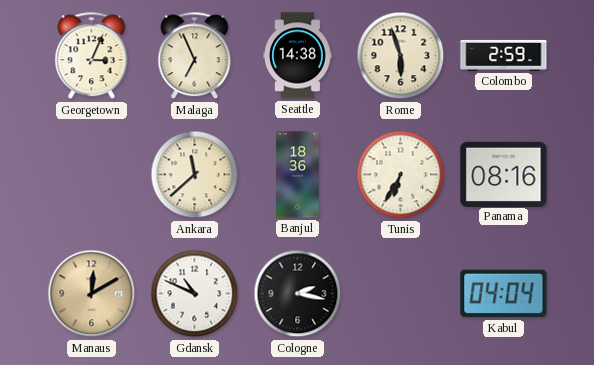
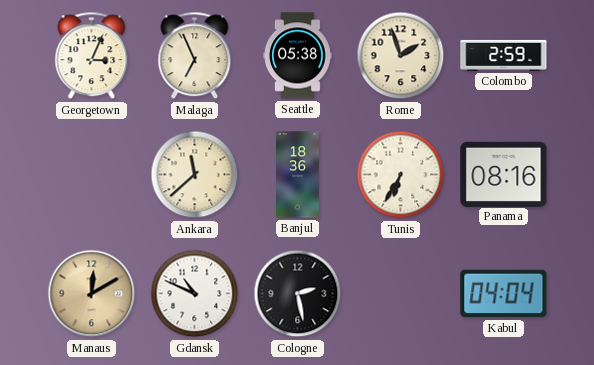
Seattle: 14:38 -> 05:38
Rome: 5:57 -> 1:57
Cologne: 2:17 -> 2:28
